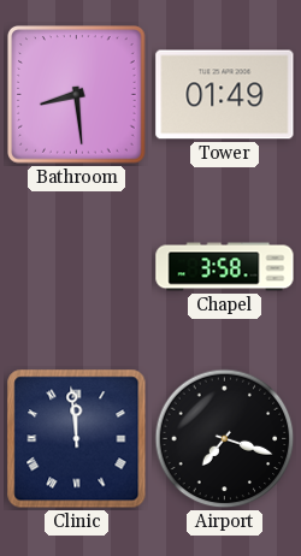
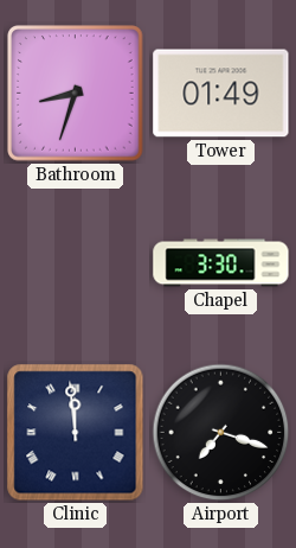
Bathroom: 8:29 -> 8:33
Chapel: 3:58 -> 3:30
